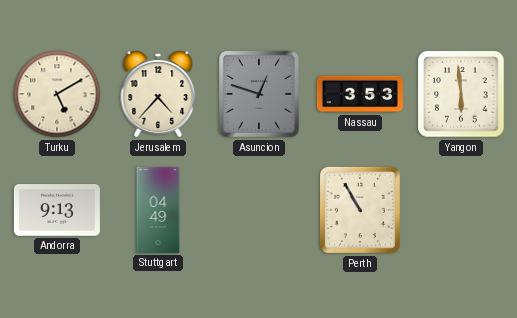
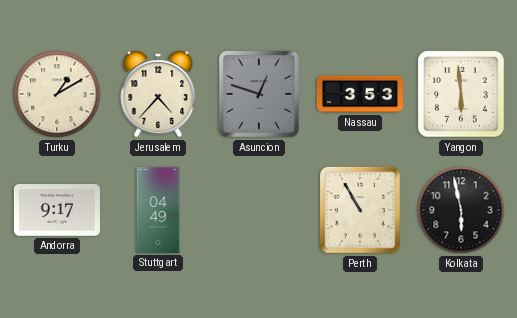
Turku: 5:10 -> 1:10
Andorra: 9:13 -> 9:17
Kolkata: none -> 5:58
